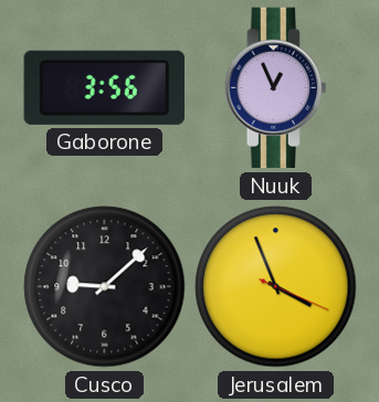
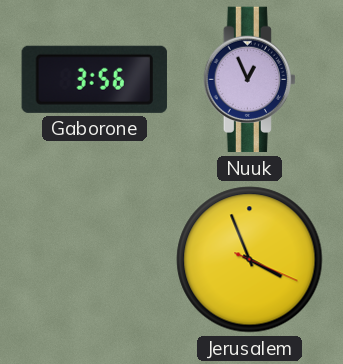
Cusco: 9:08 -> none
